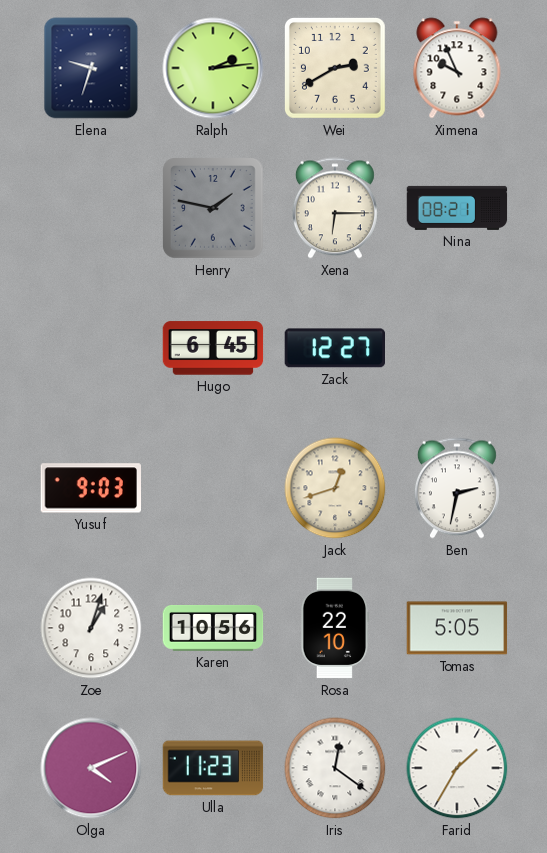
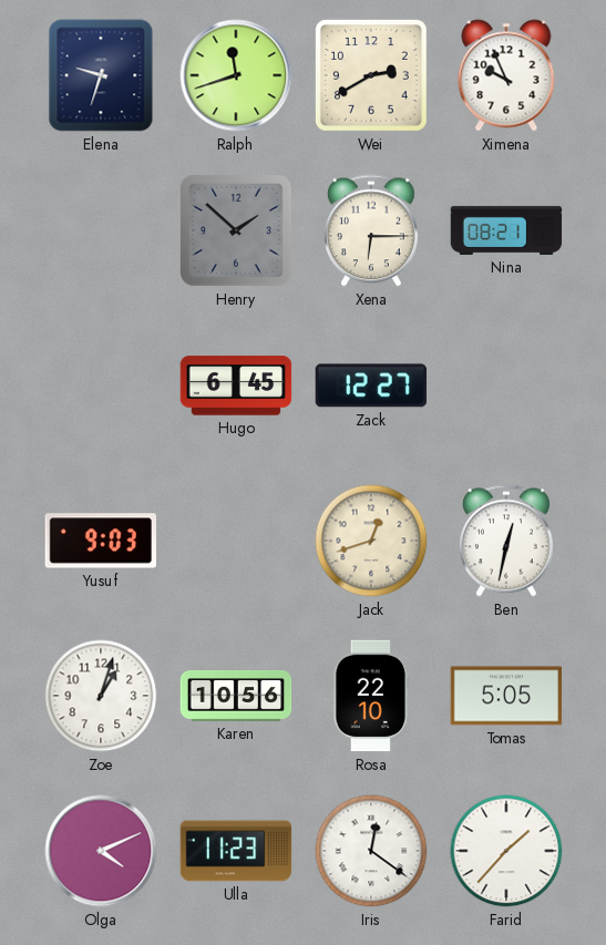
Ralph: 2:14 -> 11:42
Henry: 1:47 -> 1:52
Ben: 2:32 -> 12:32
Farid: 1:35 -> 1:37
